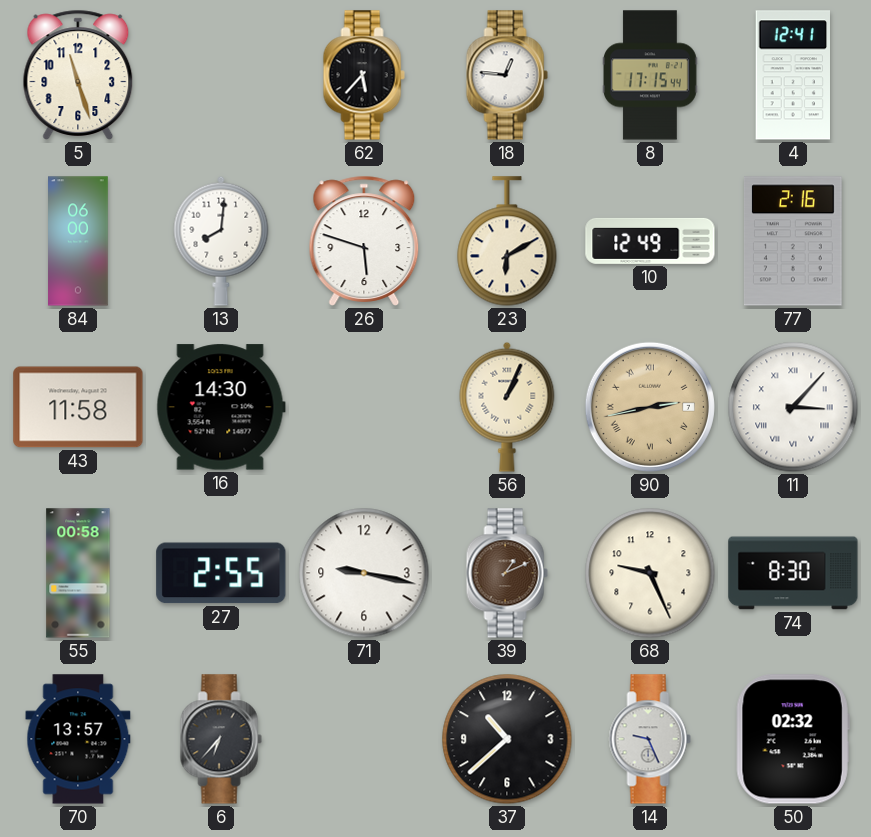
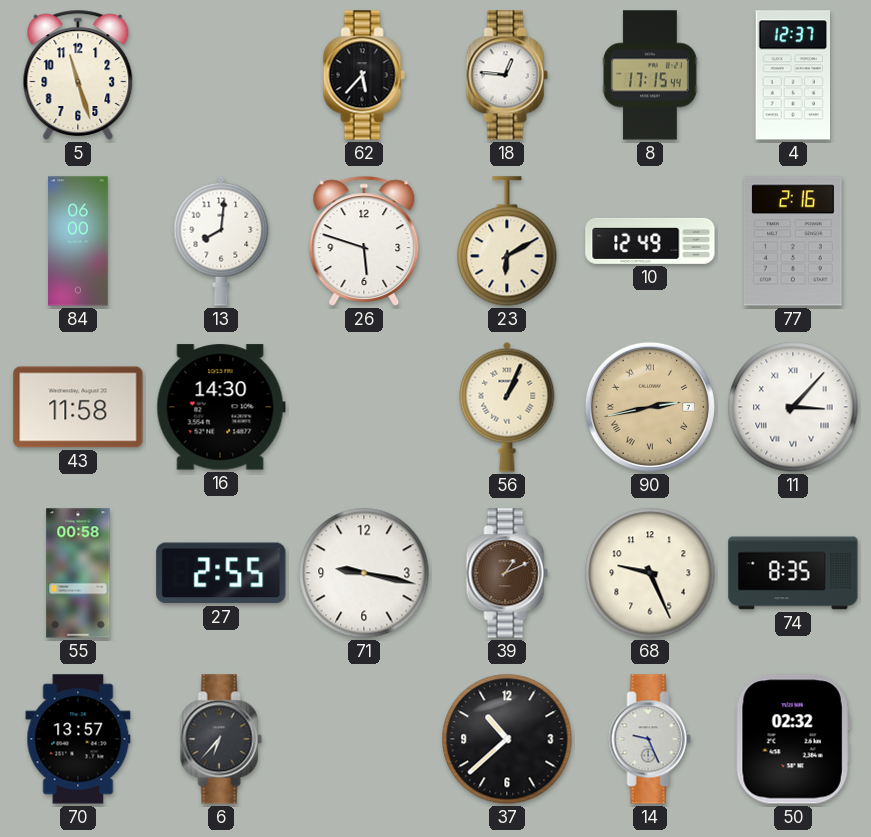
4: 12:41 -> 12:37
74: 8:30 -> 8:35
